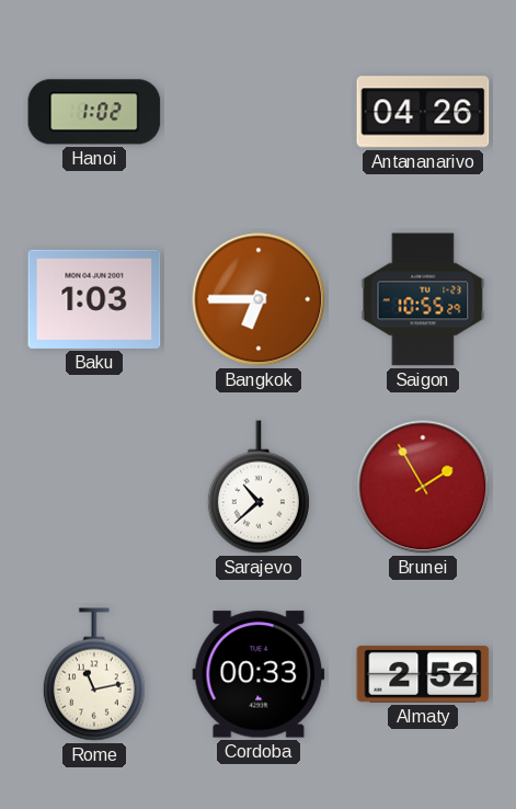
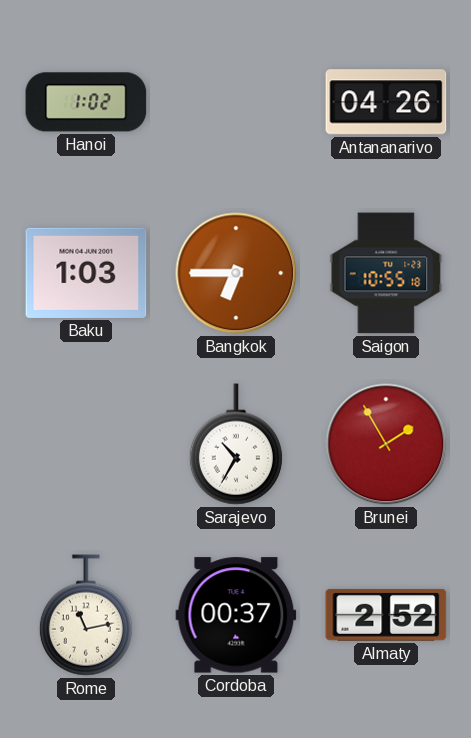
Saigon: 10:55:29 -> 10:55:18
Sarajevo: 10:38 -> 10:35
Cordoba: 00:33 -> 00:37
